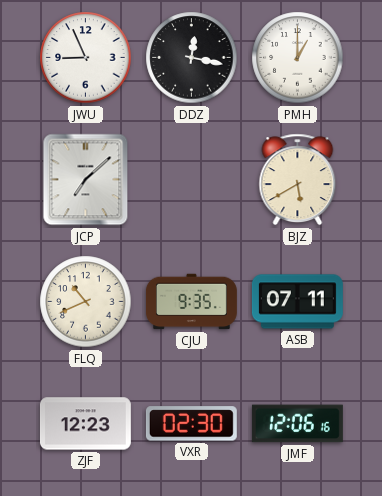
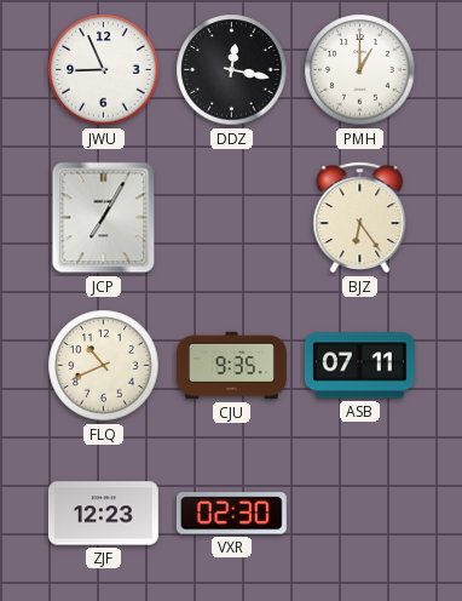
JCP: 7:08 -> 7:05
BJZ: 5:40 -> 6:24
JMF: 12:06 -> none
